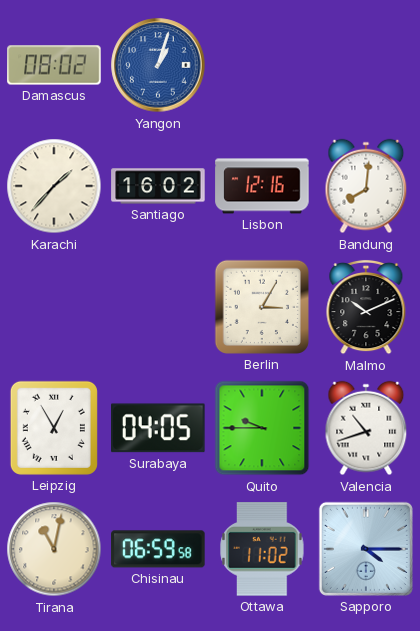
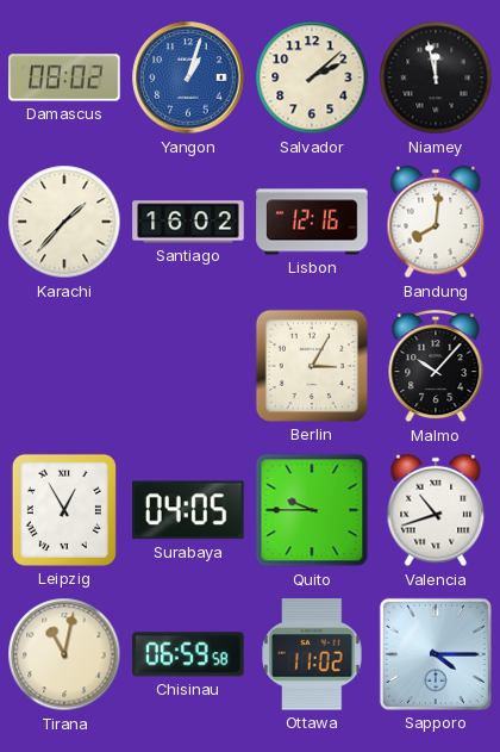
Salvador: none -> 2:08
Niamey: none -> 11:58
Malmo: 10:11 -> 10:07
